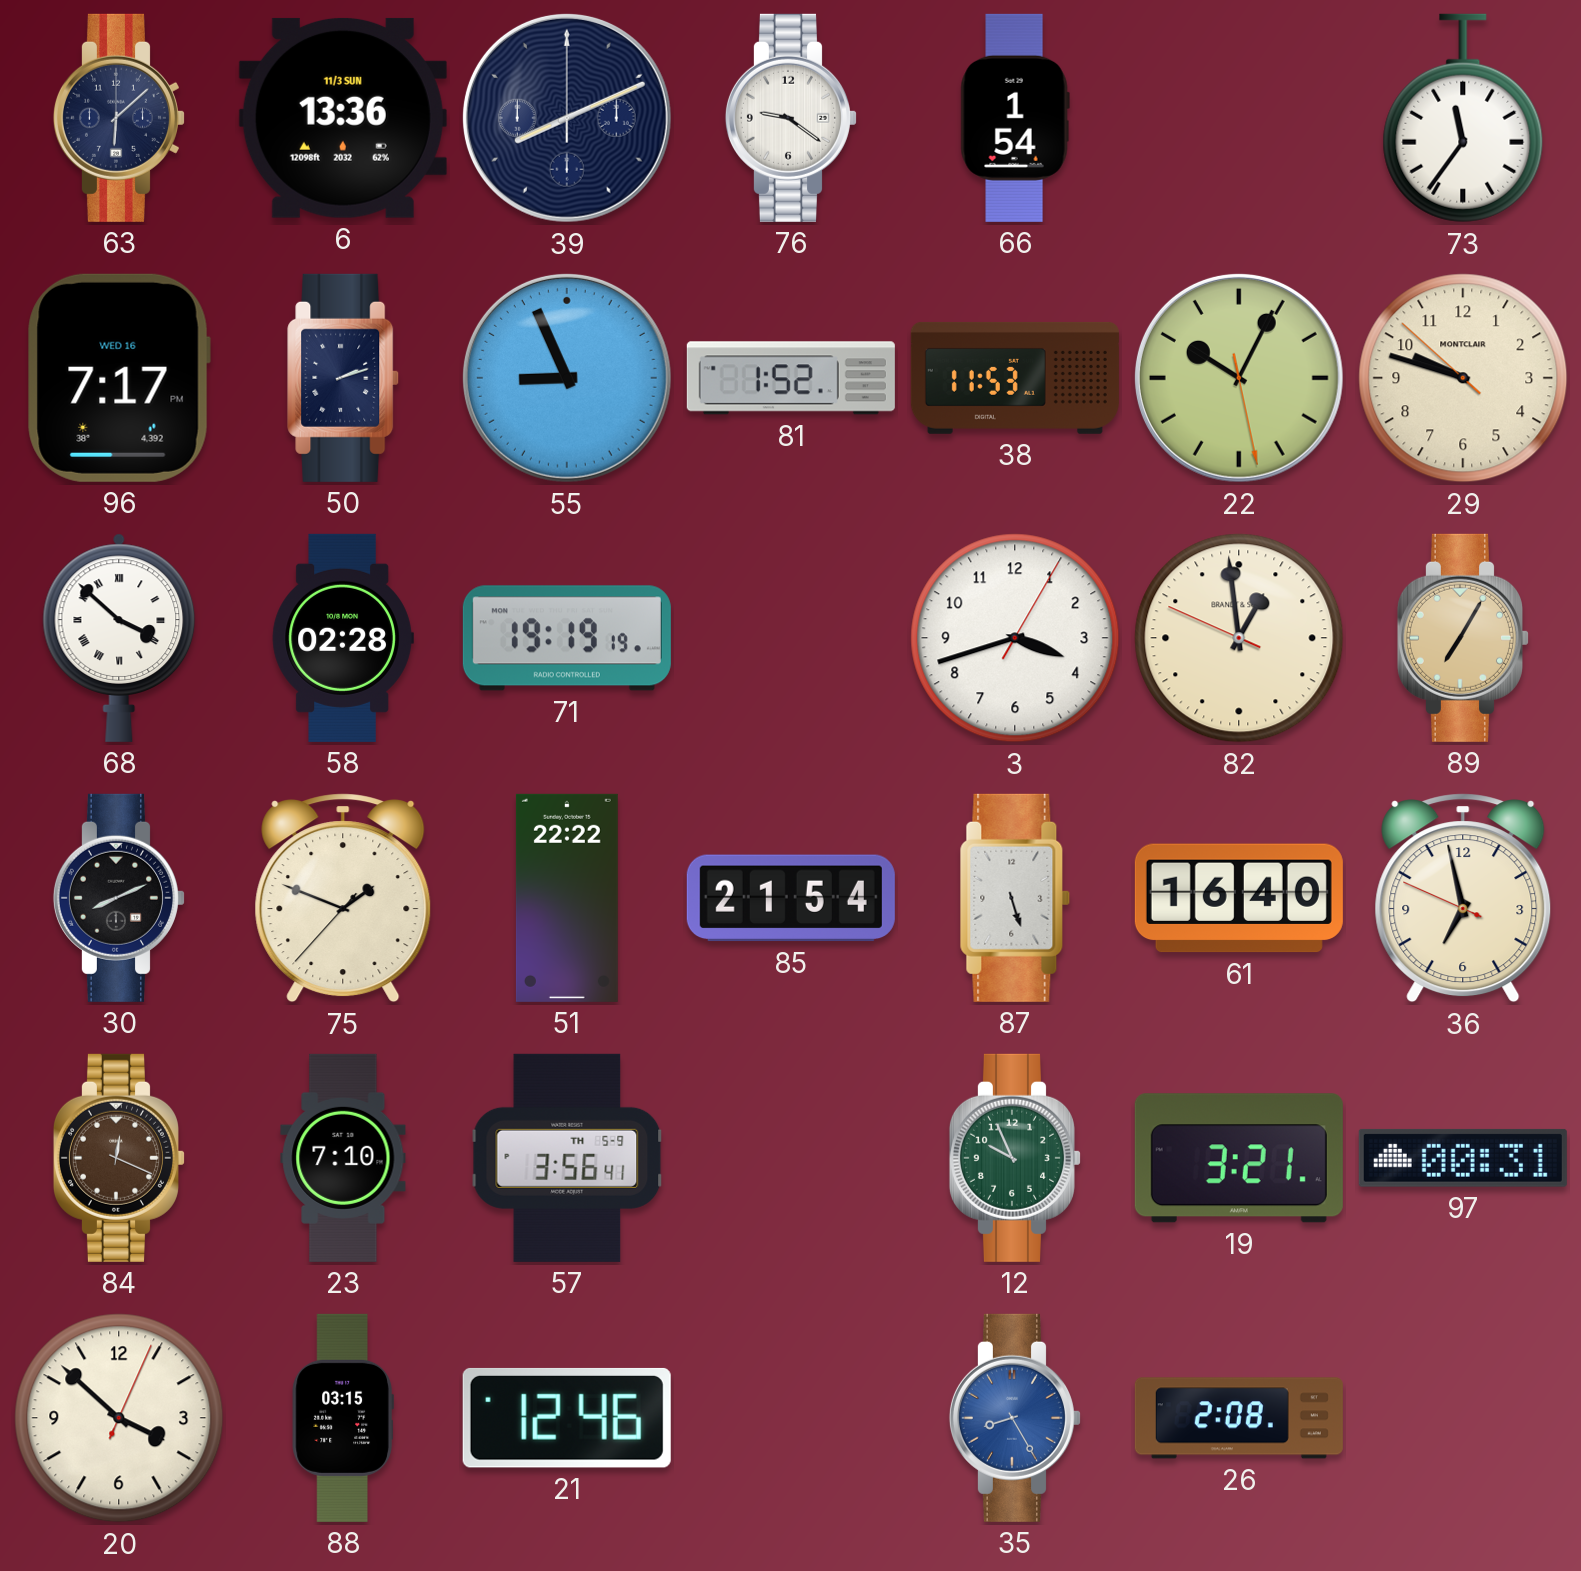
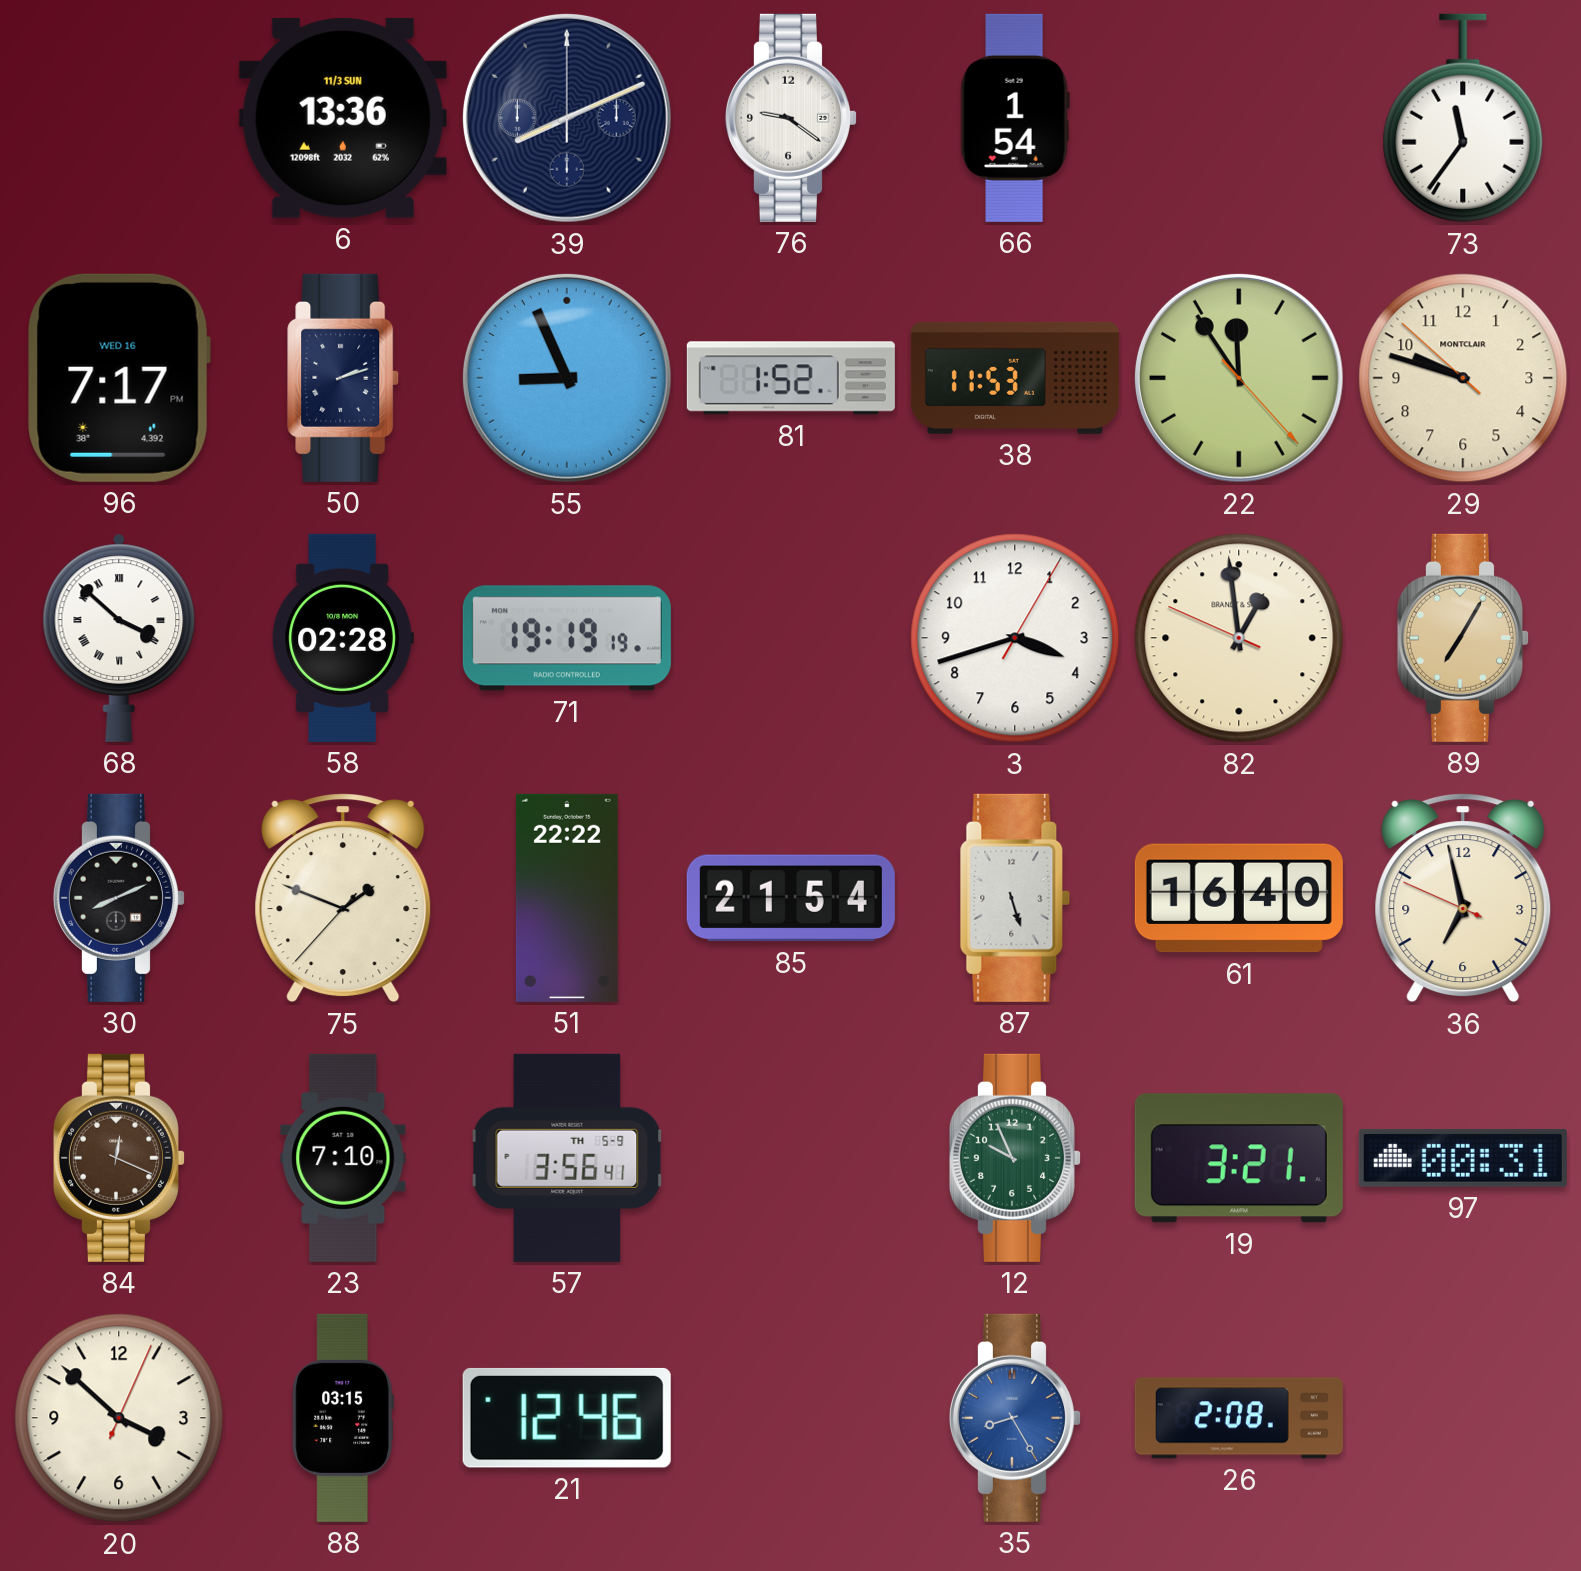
63: 6:08 -> none
22: 10:04 -> 11:54
